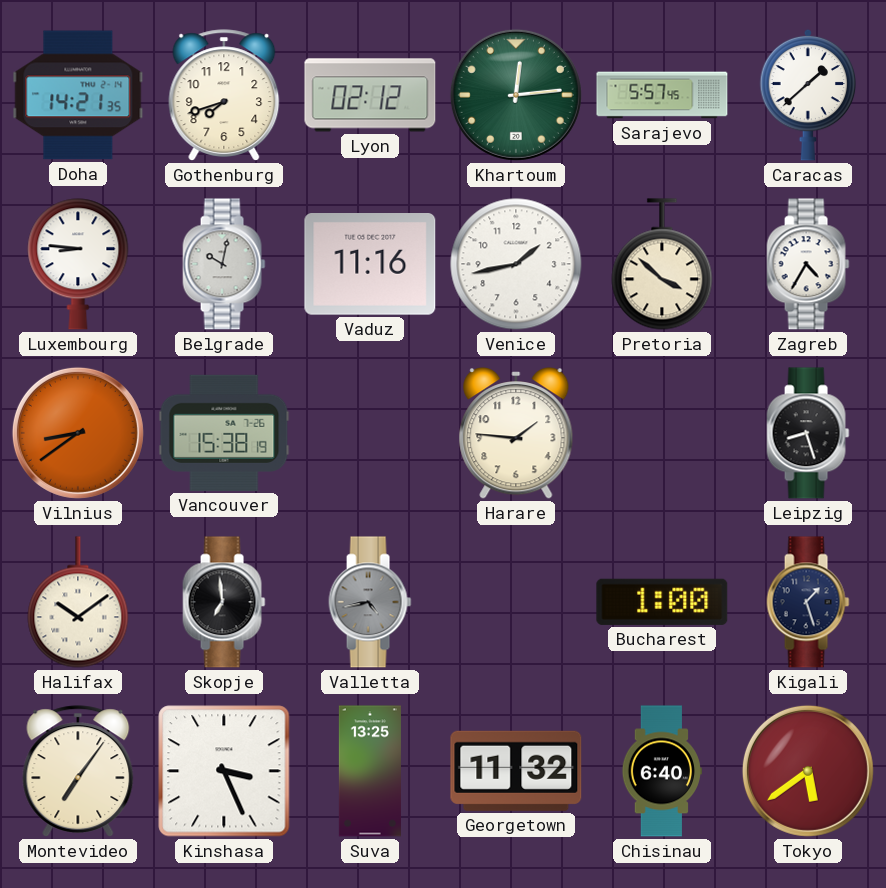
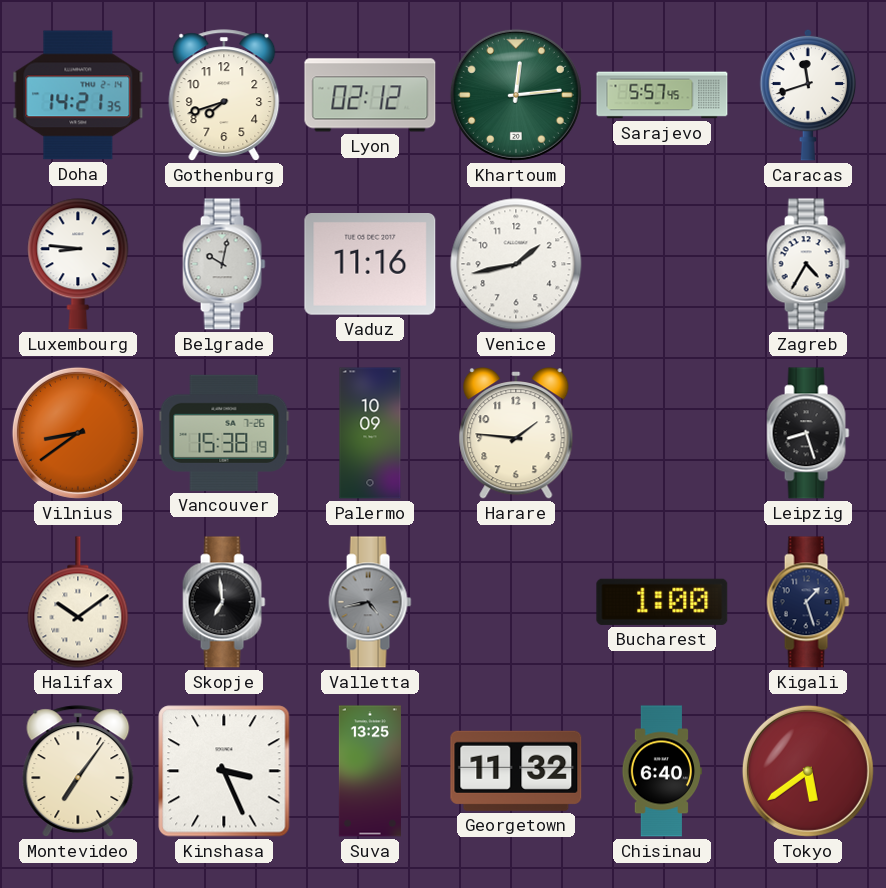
Caracas: 1:38 -> 11:42
Pretoria: 3:52 -> none
Palermo: none -> 10:09
